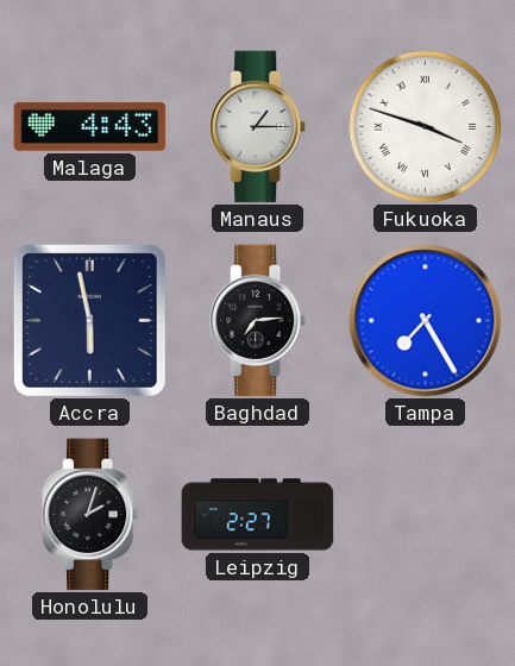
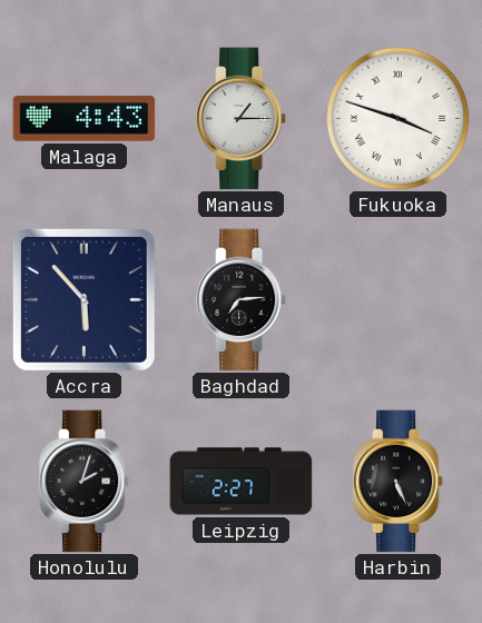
Accra: 5:58 -> 5:53
Tampa: 7:25 -> none
Harbin: none -> 5:26
